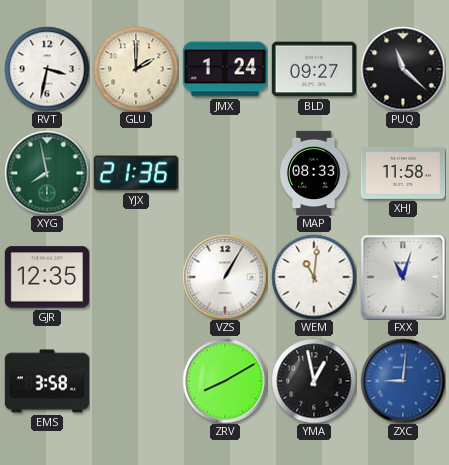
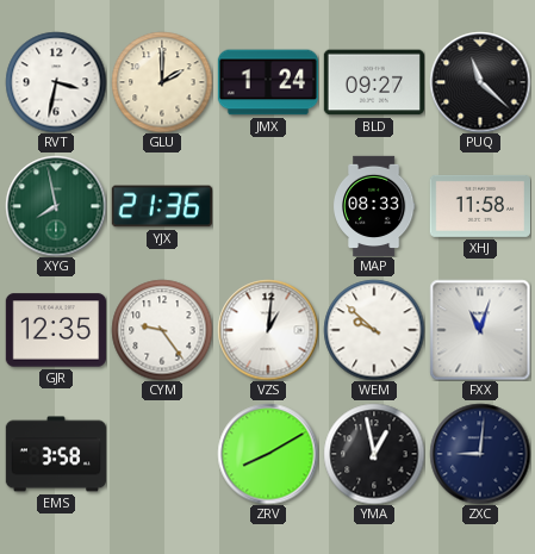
CYM: none -> 9:24
VZS: 1:05 -> 1:01
WEM: 11:01 -> 9:52
ZXC dial: blue -> navy
